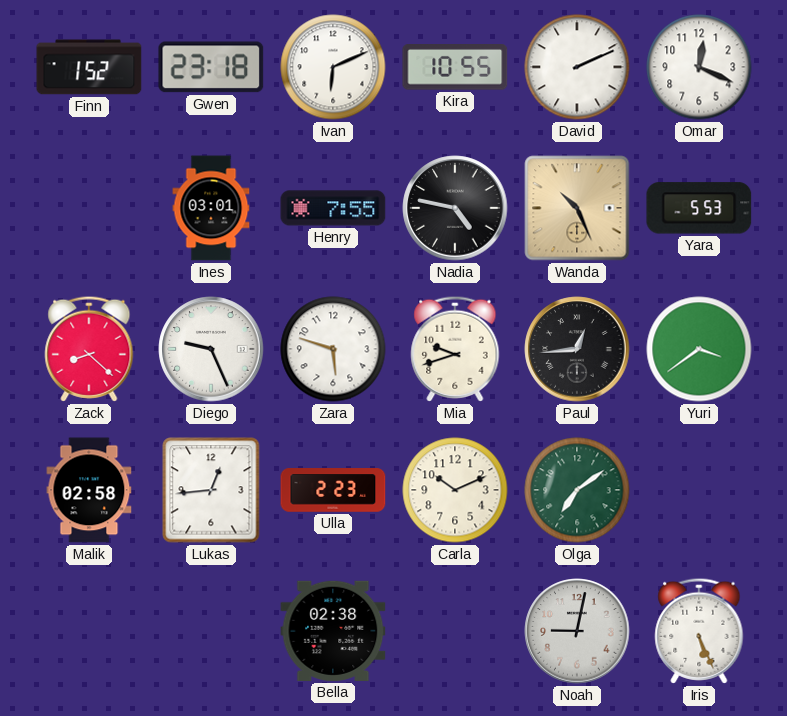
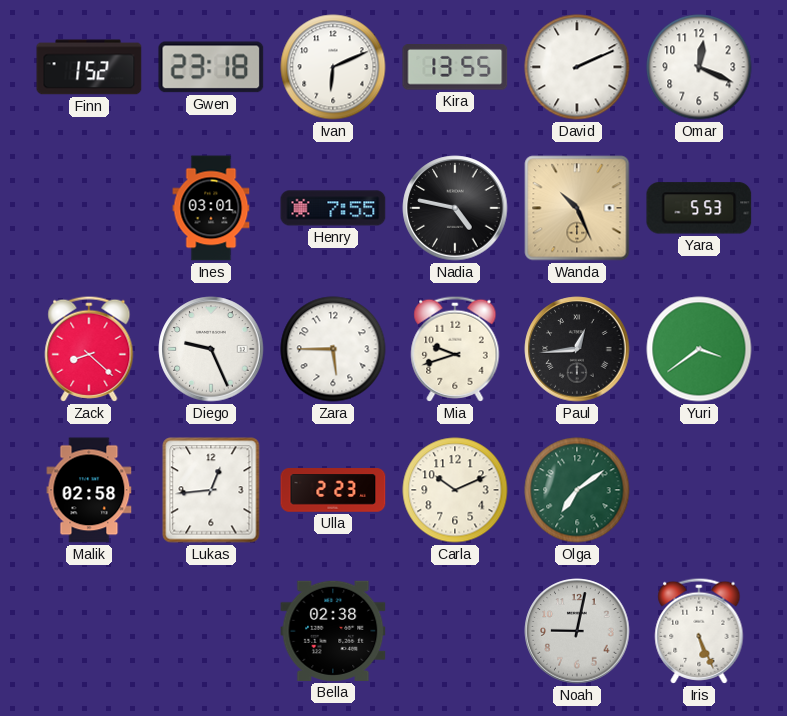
Kira: 10:55 -> 13:55
Zara: 5:48 -> 5:45
